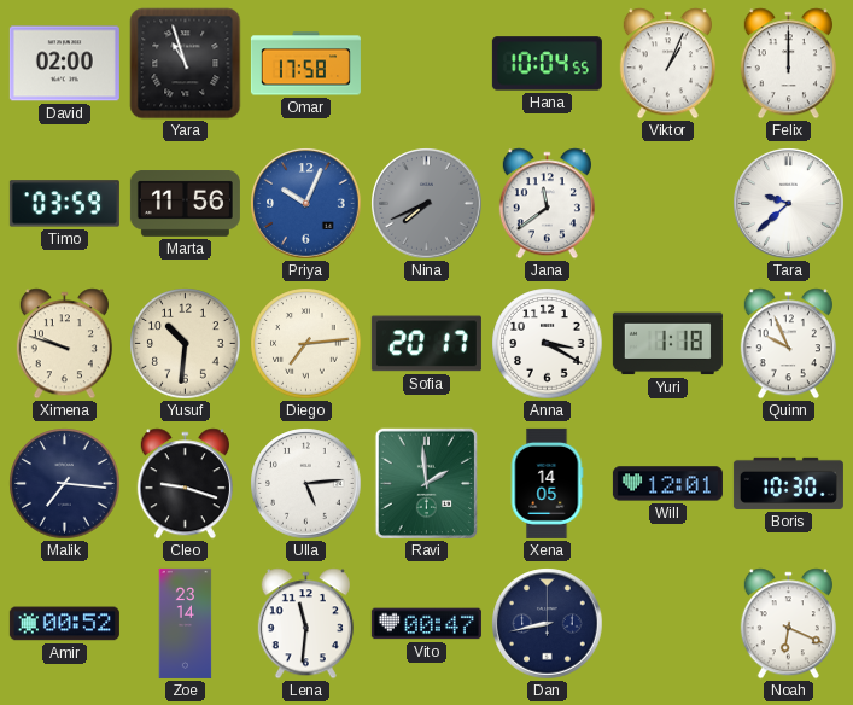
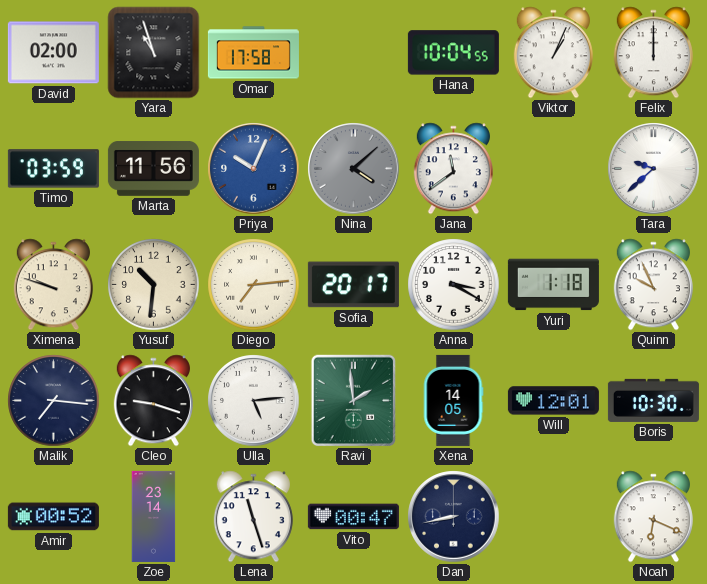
Nina: 7:41 -> 4:08
Lena: 11:31 -> 11:27
